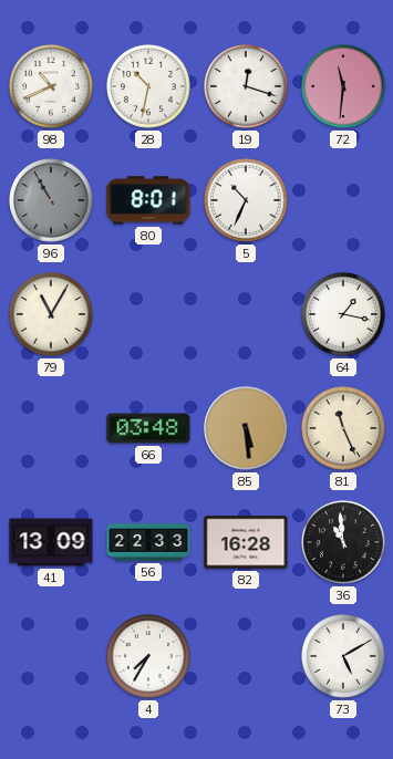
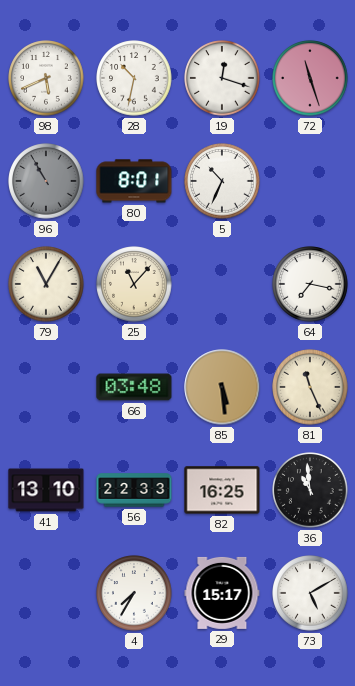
98: 10:41 -> 5:41
72: 11:31 -> 11:27
25: none -> 11:07
64: 1:17 -> 7:17
41: 13:09 -> 13:10
82: 16:28 -> 16:25
29: none -> 15:17
